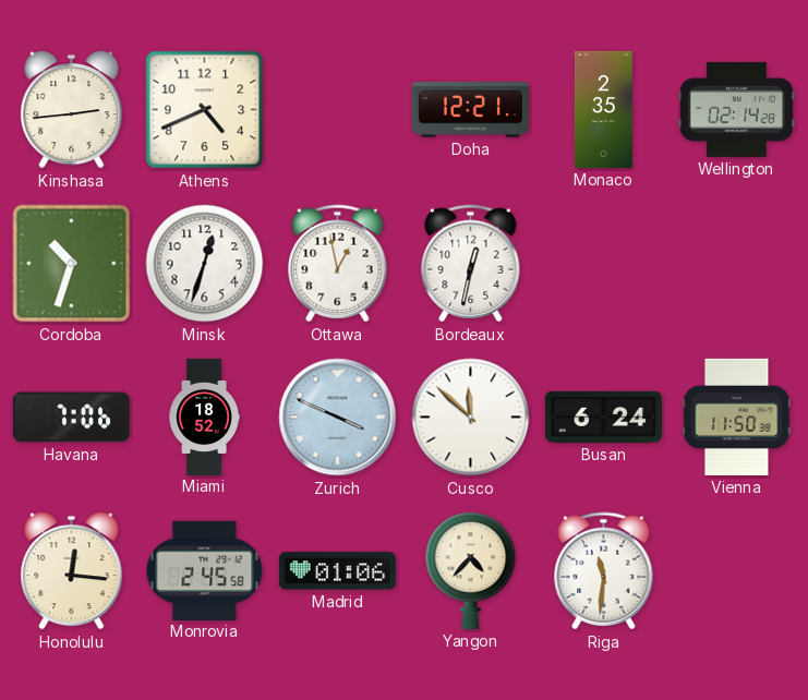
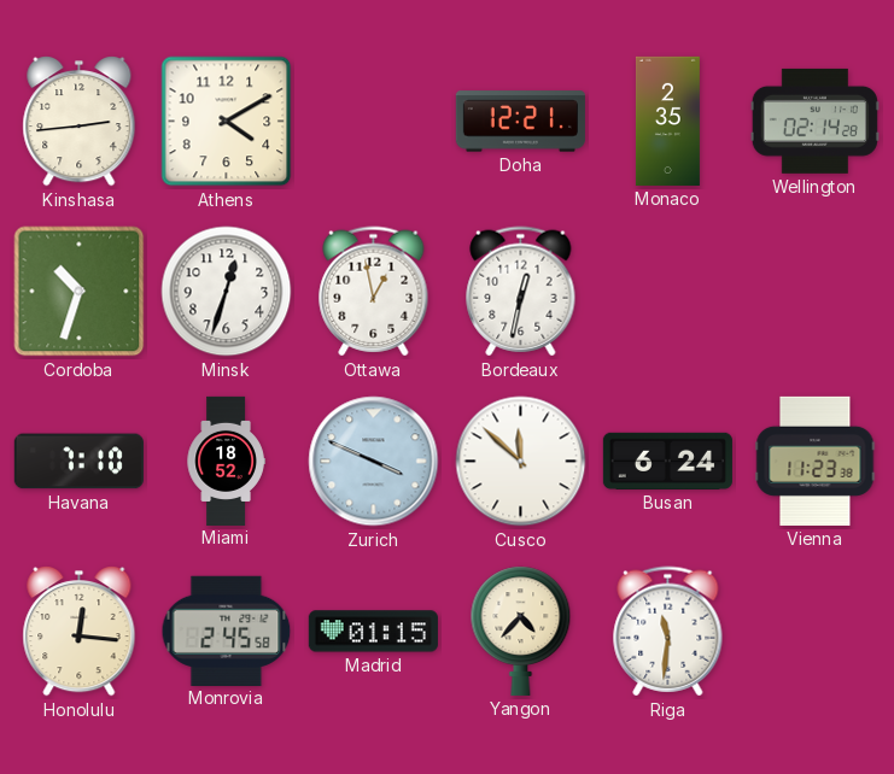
Athens: 4:41 -> 4:10
Havana: 7:06 -> 7:10
Vienna: 11:50 -> 11:23
Madrid: 01:06 -> 01:15
